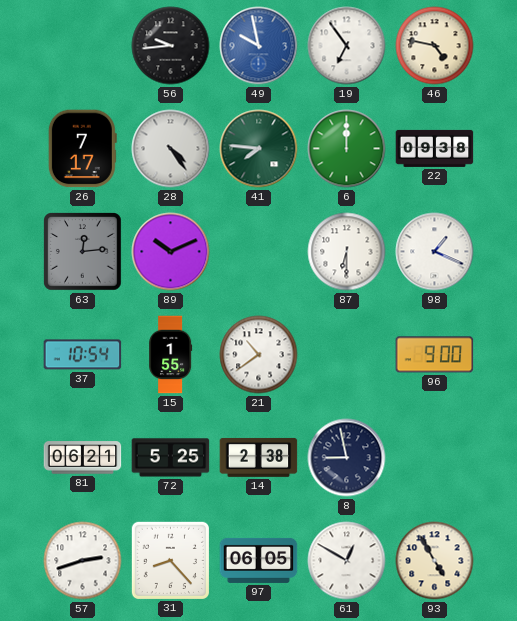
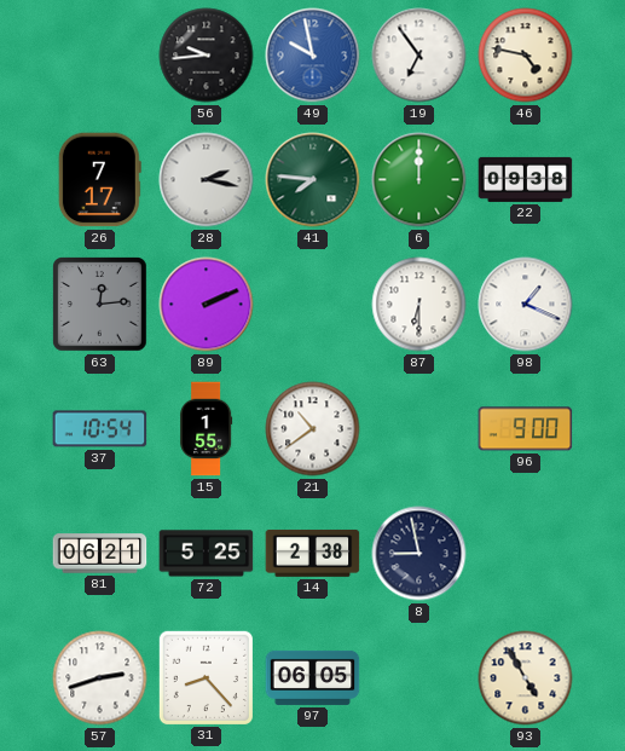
28: 4:24 -> 2:17
89: 10:11 -> 2:11
61: 12:50 -> none
